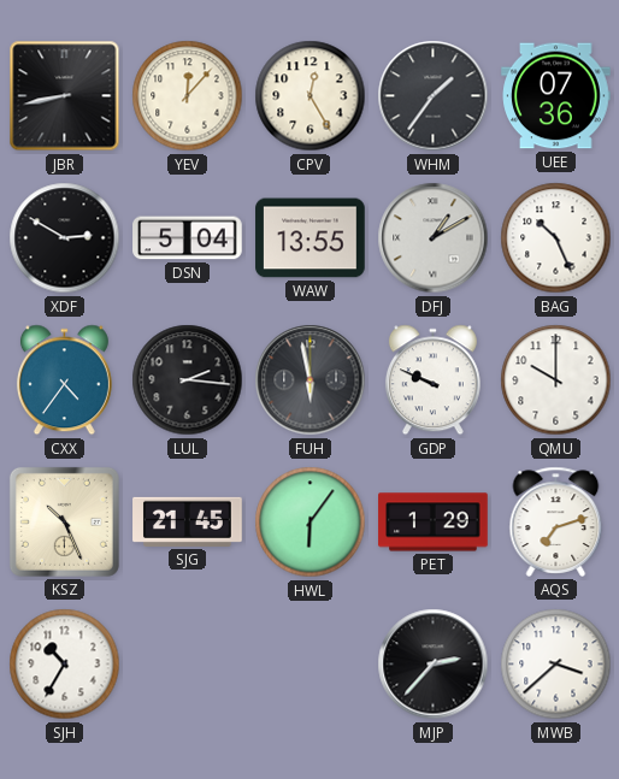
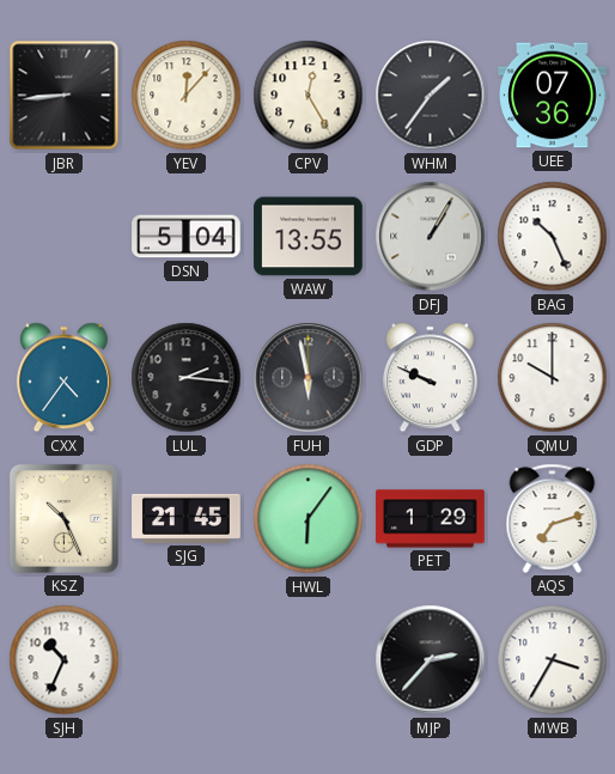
JBR: 8:43 -> 8:44
XDF: 2:50 -> none
DFJ: 1:10 -> 1:05
SJH: 10:35 -> 10:34
MWB: 3:38 -> 3:35
